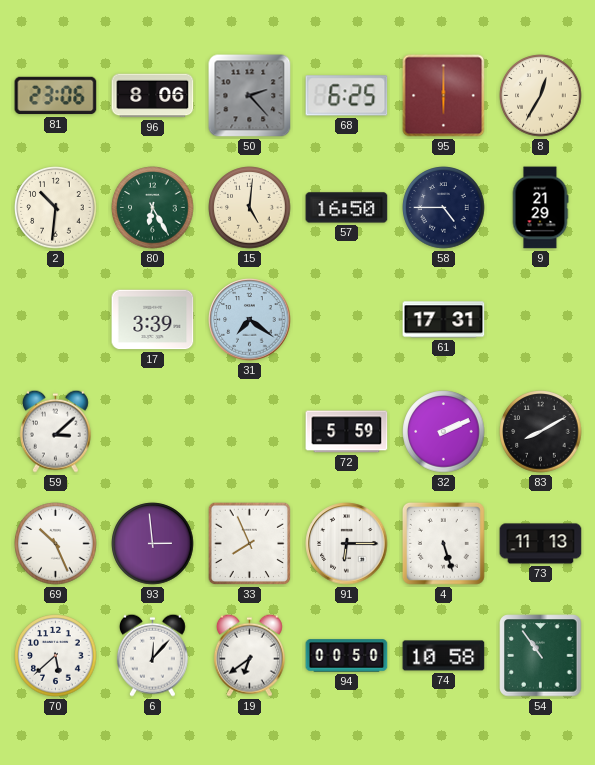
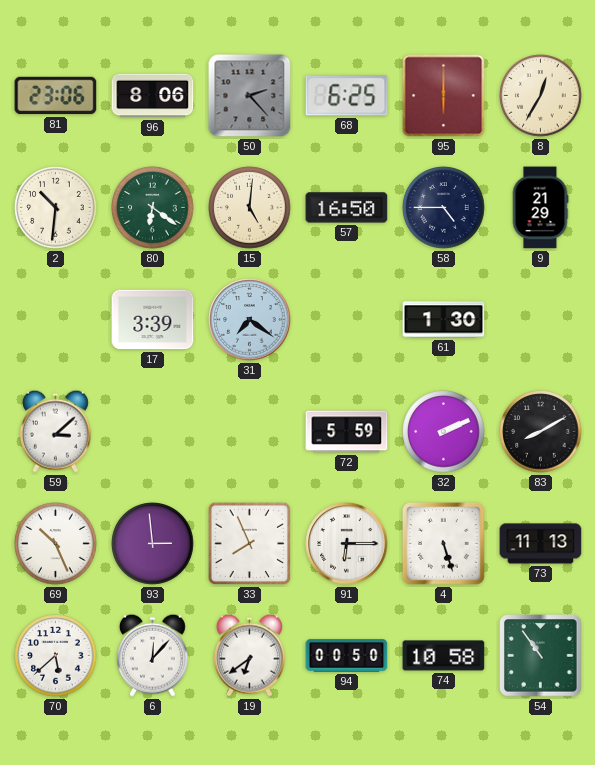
80: 6:25 -> 6:21
61: 17:31 -> 1:30
